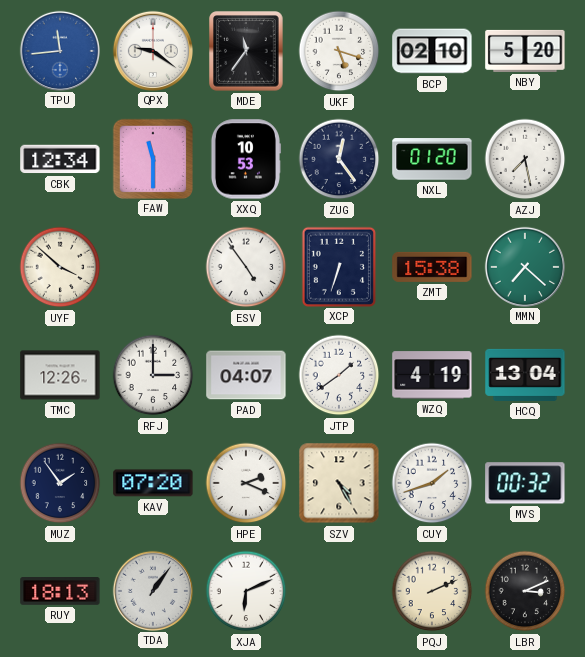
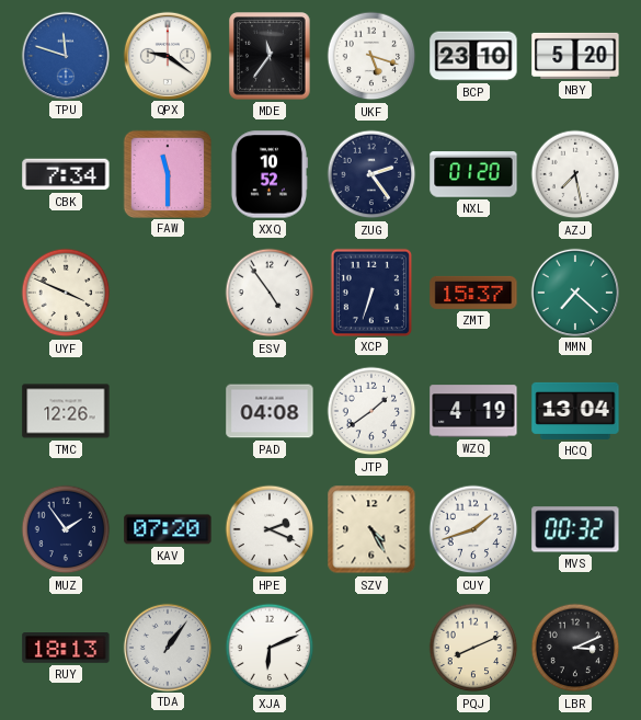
TPU: 11:44 -> 11:48
BCP: 02:10 -> 23:10
CBK: 12:34 -> 7:34
XXQ: 10:53 -> 10:52
ZUG: 12:24 -> 2:24
UYF: 3:52 -> 3:49
ZMT: 15:38 -> 15:37
RFJ: 3:00 -> none
PAD: 04:07 -> 04:08
PQJ: 2:11 -> 8:11
